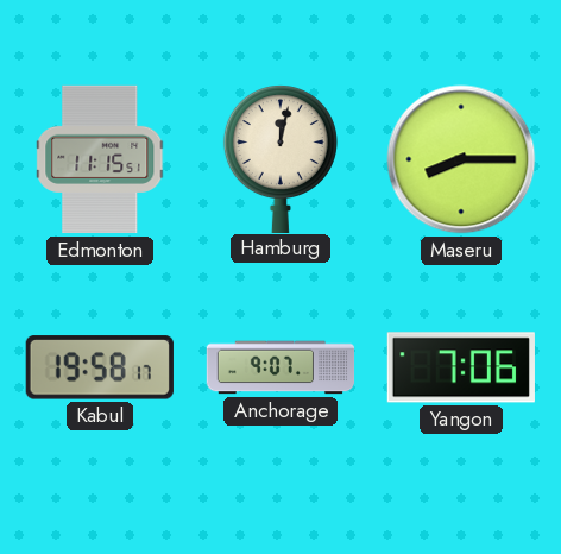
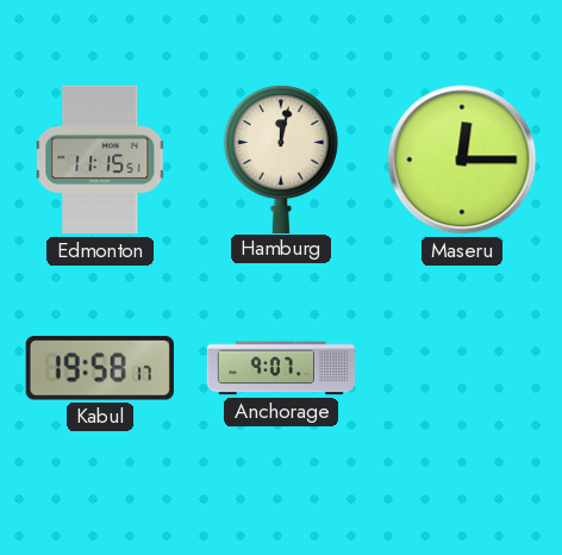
Maseru: 8:15 -> 12:15
Yangon: 7:06 -> none
